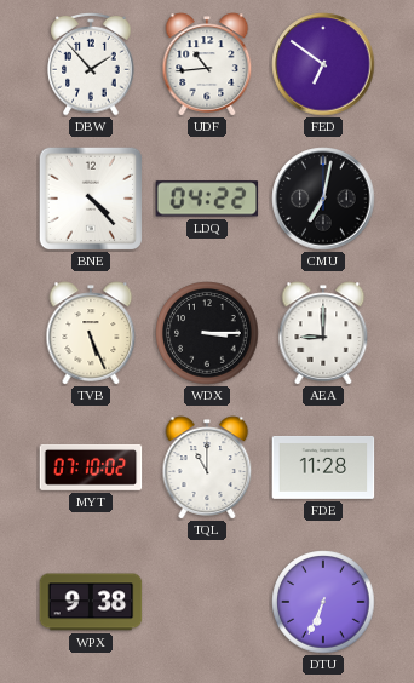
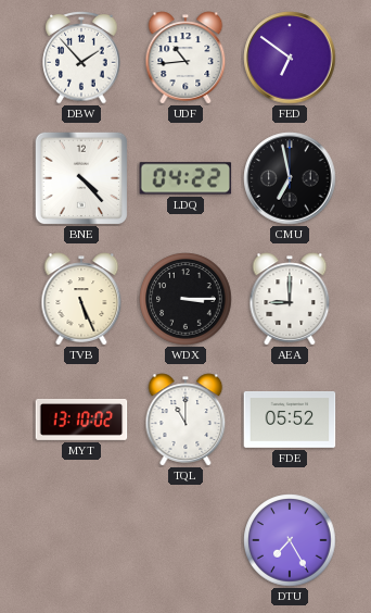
CMU: 7:02 -> 6:58
MYT: 07:10 -> 13:10
FDE: 11:28 -> 05:52
WPX: 9:38 -> none
DTU: 6:34 -> 7:25
